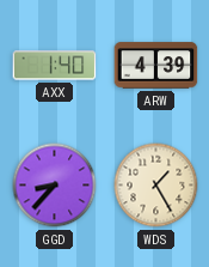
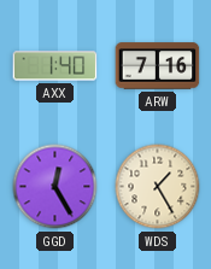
ARW: 4:39 -> 7:16
GGD: 8:37 -> 12:25
